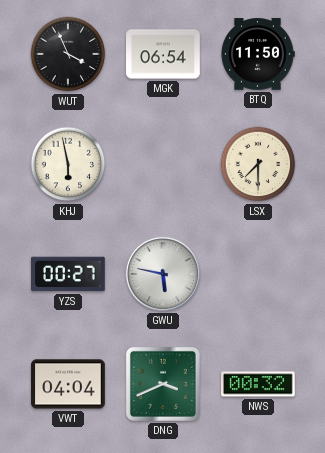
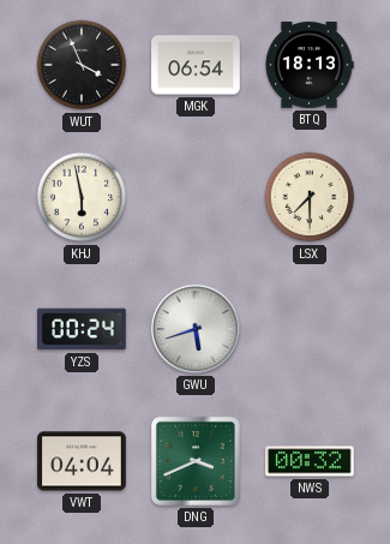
BTQ: 11:50 -> 18:13
YZS: 00:27 -> 00:24
GWU: 5:47 -> 5:42
